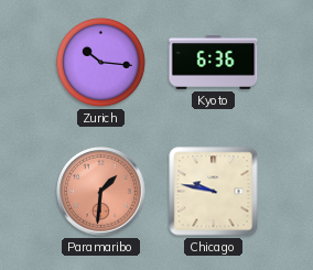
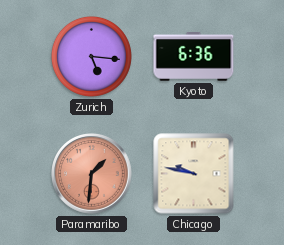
Zurich: 10:16 -> 5:16
